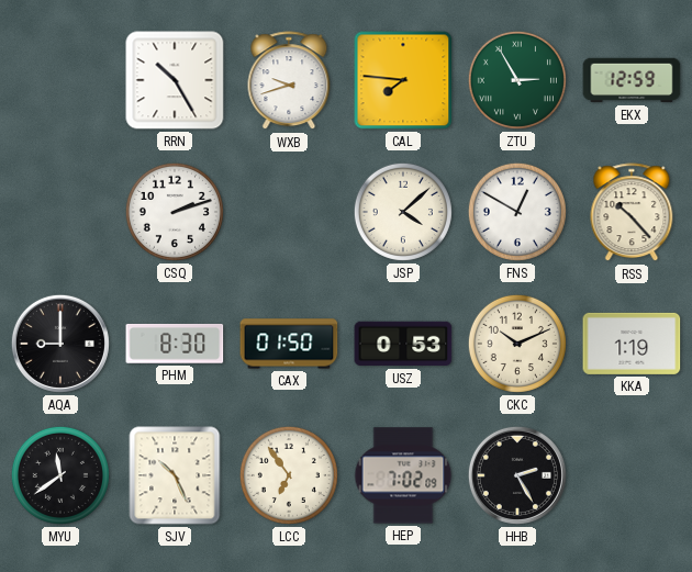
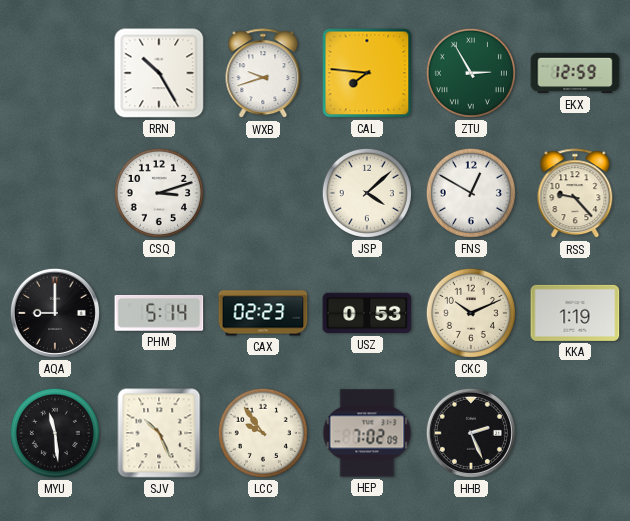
CSQ: 2:12 -> 3:12
RSS: 10:23 -> 9:23
PHM: 8:30 -> 5:14
CAX: 01:50 -> 02:23
MYU: 11:39 -> 11:29
LCC: 6:54 -> 9:54
HHB: 2:25 -> 2:26
